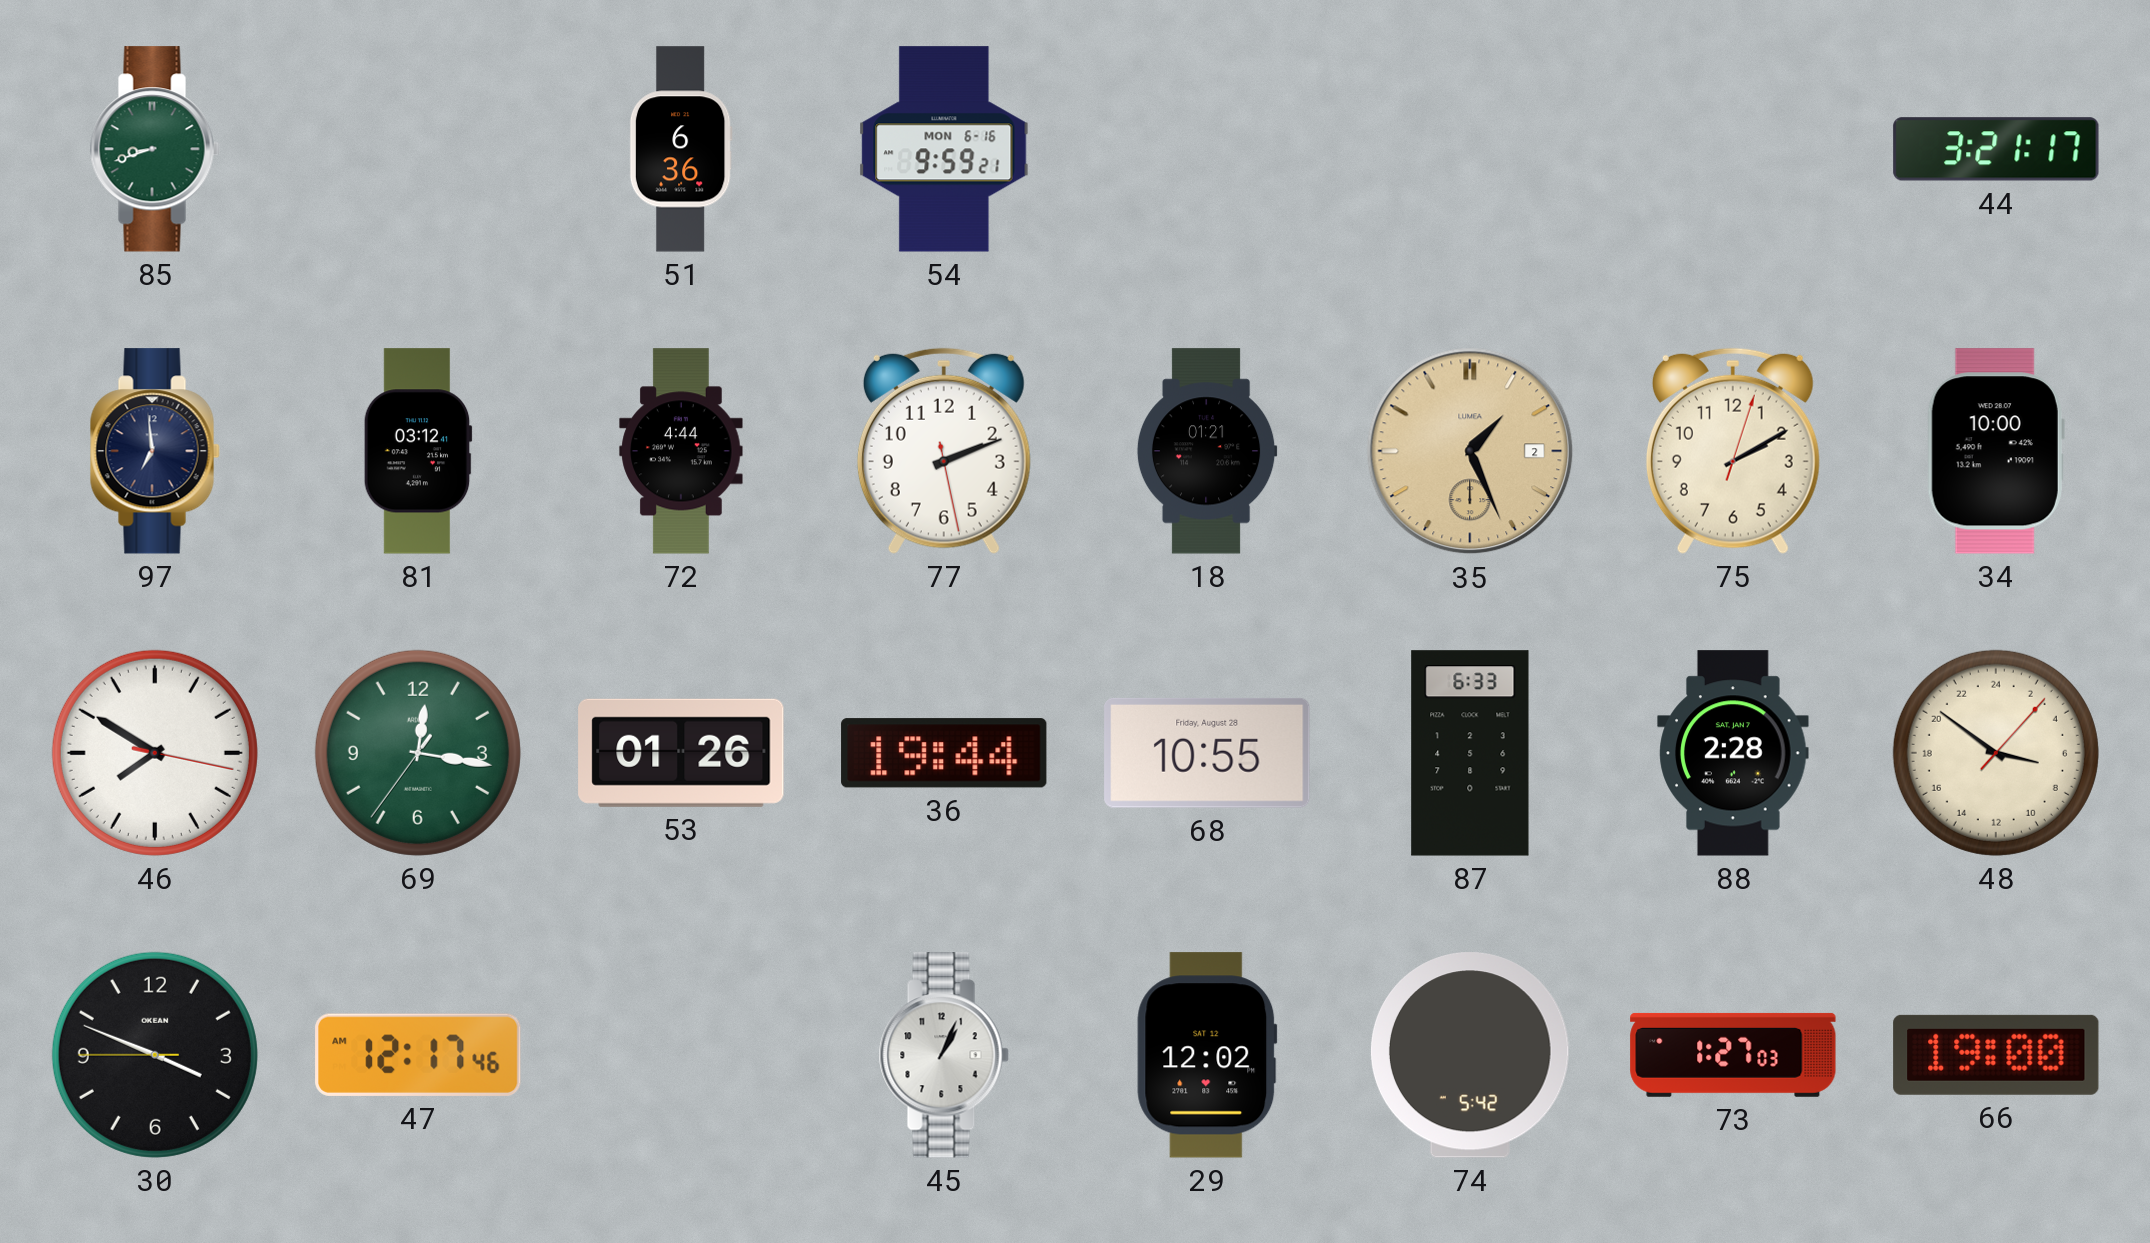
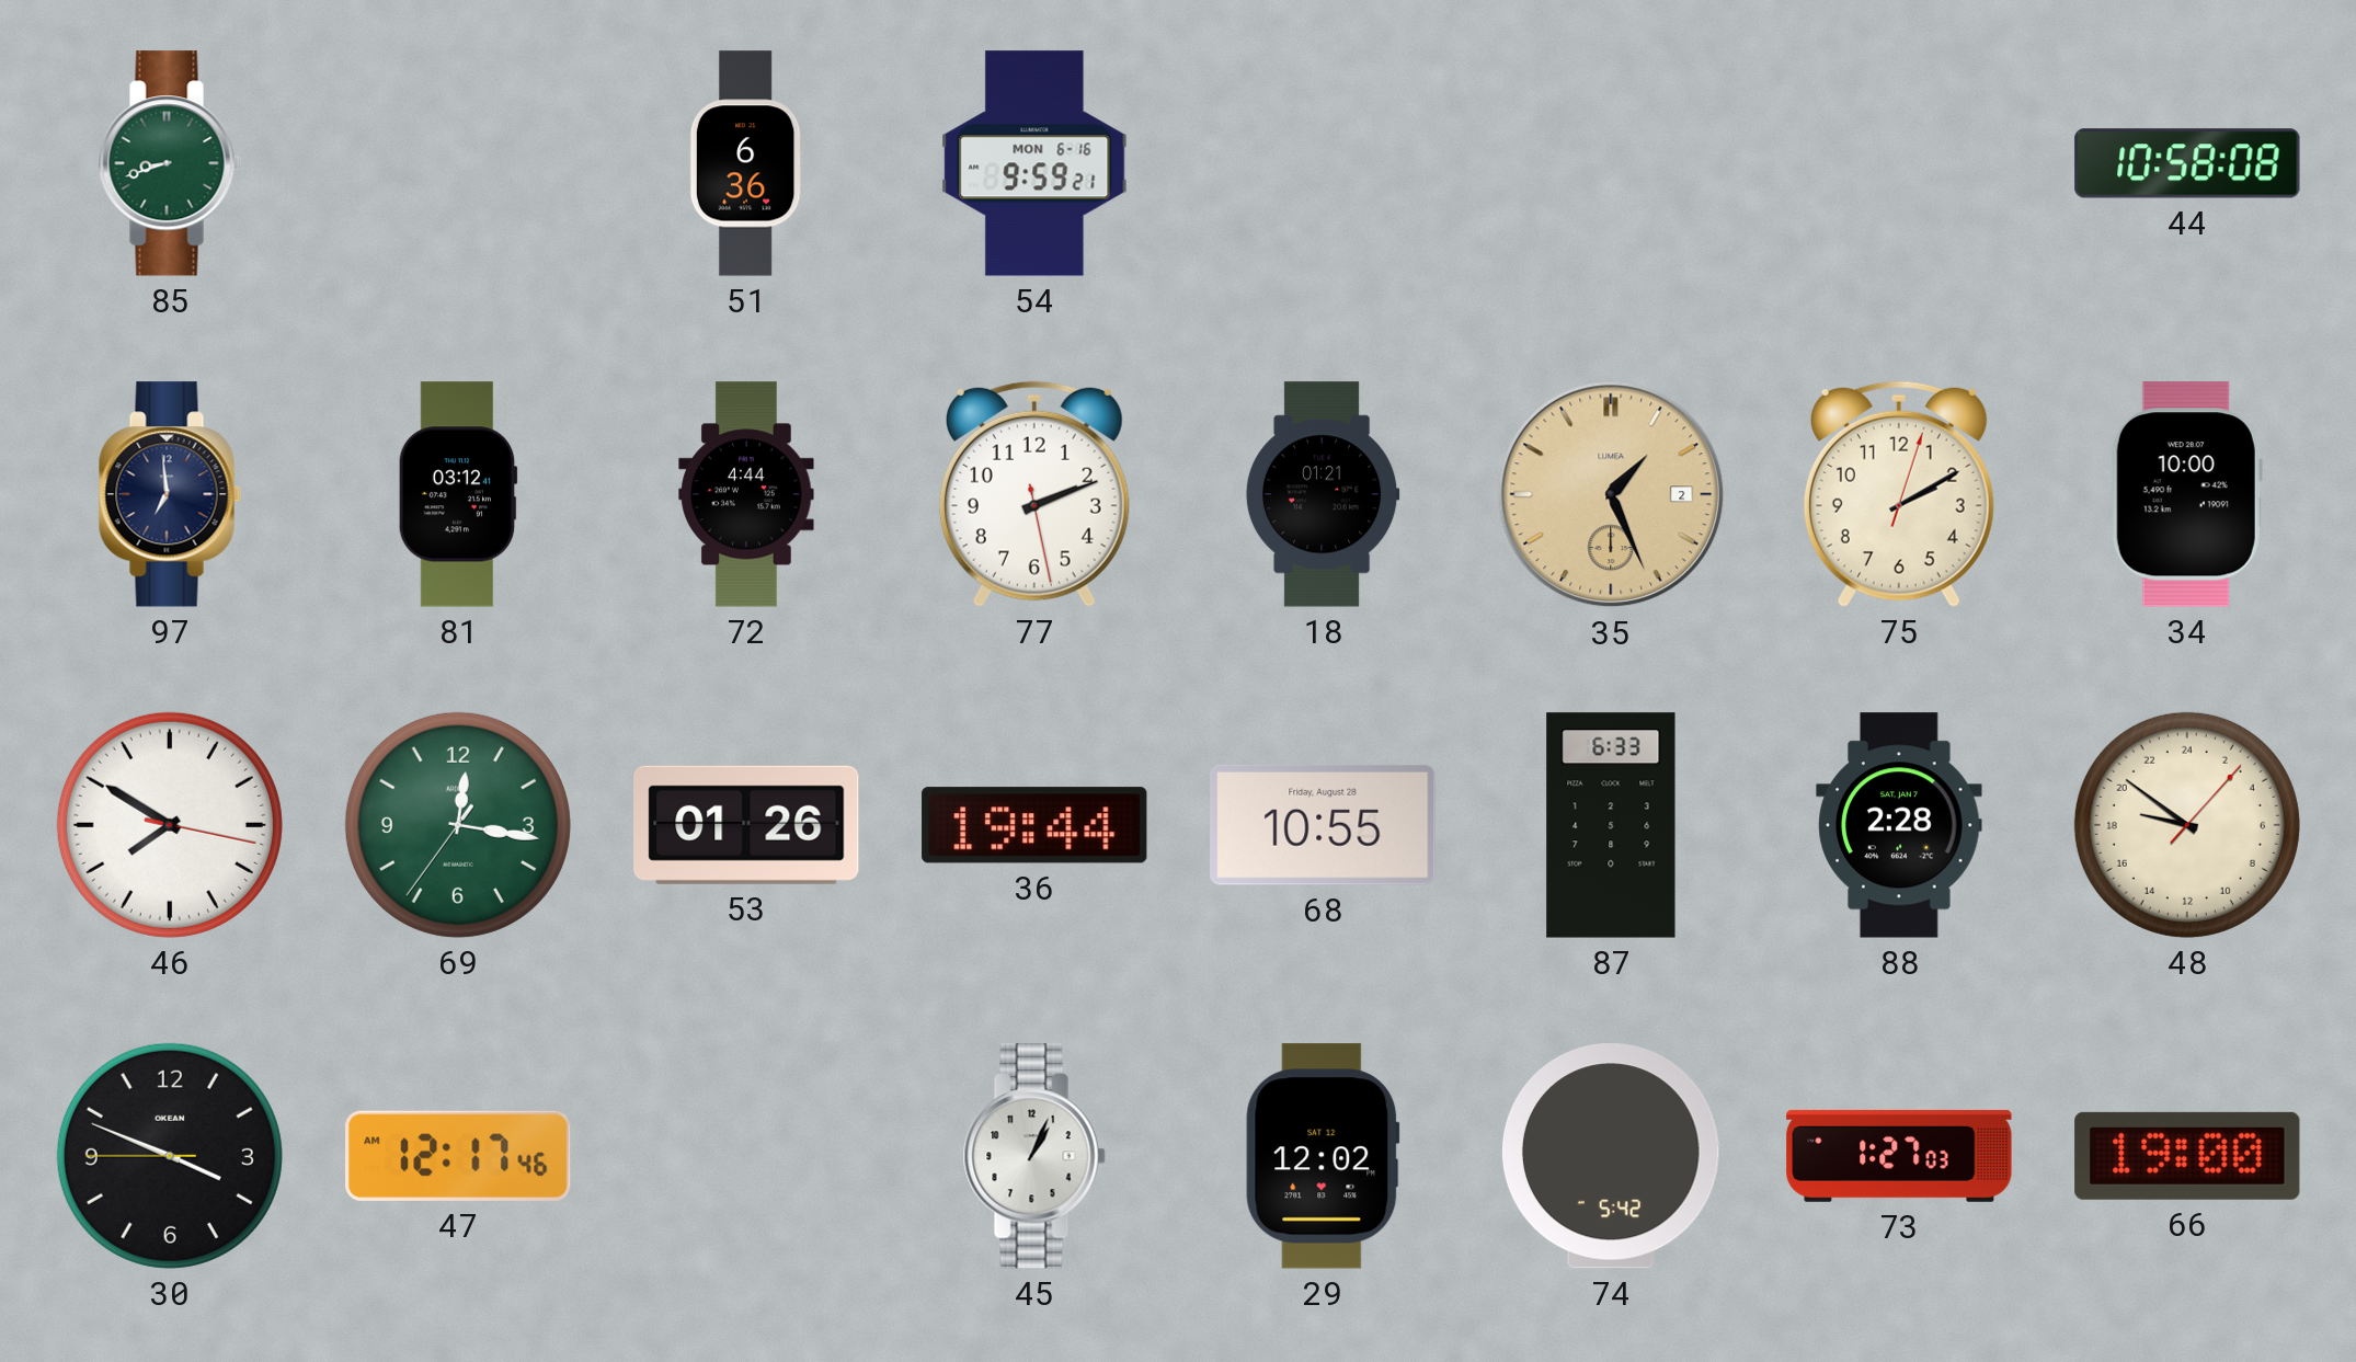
44: 3:21 -> 10:58
48: 6:51 -> 18:51
